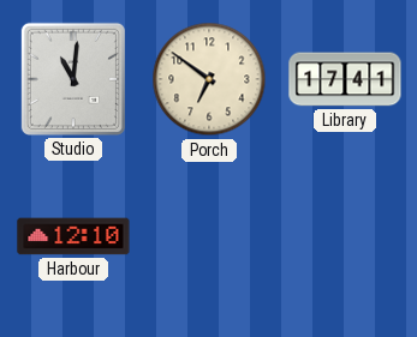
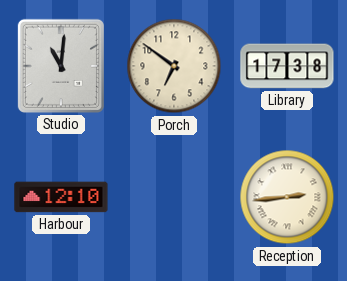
Library: 17:41 -> 17:38
Reception: none -> 2:44
